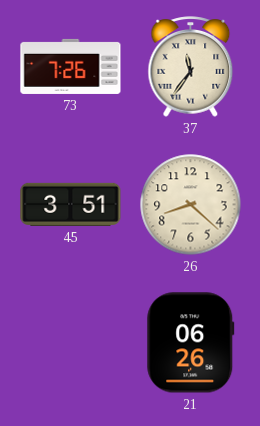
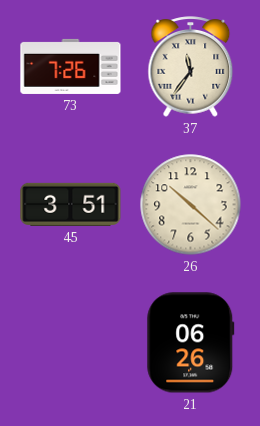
26: 8:22 -> 10:22
